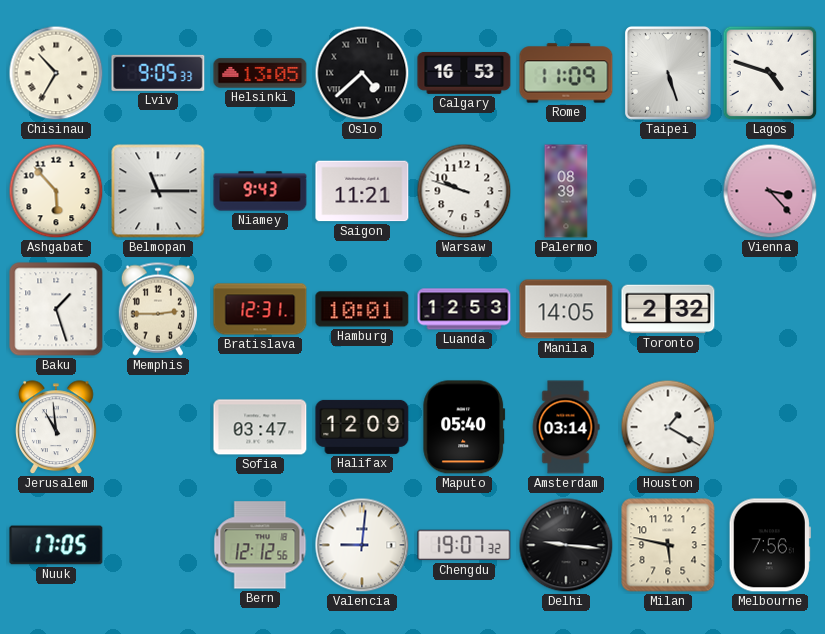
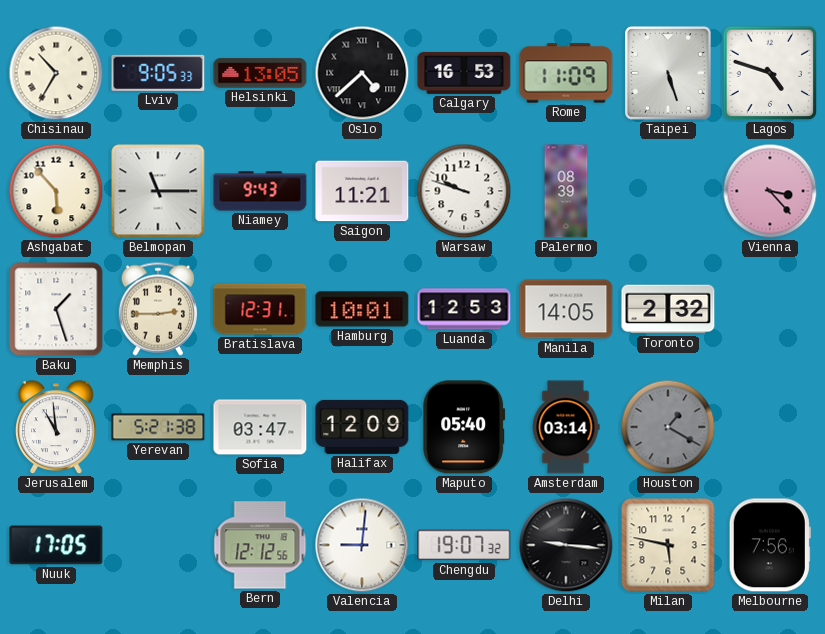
Yerevan: none -> 5:21
Houston dial: white -> grey
